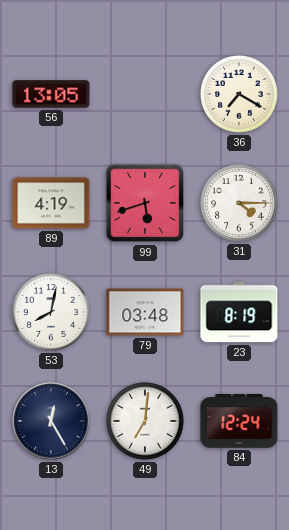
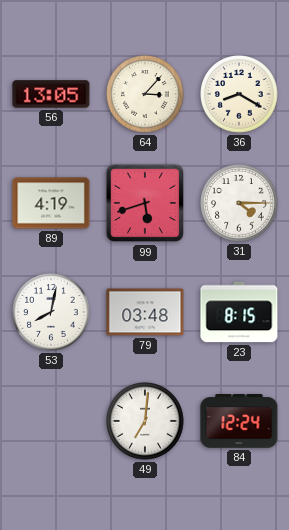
64: none -> 3:07
36: 7:20 -> 8:20
23: 8:19 -> 8:15
13: 12:25 -> none
